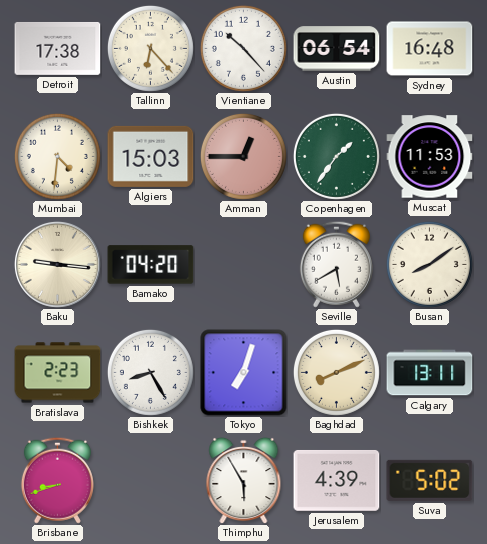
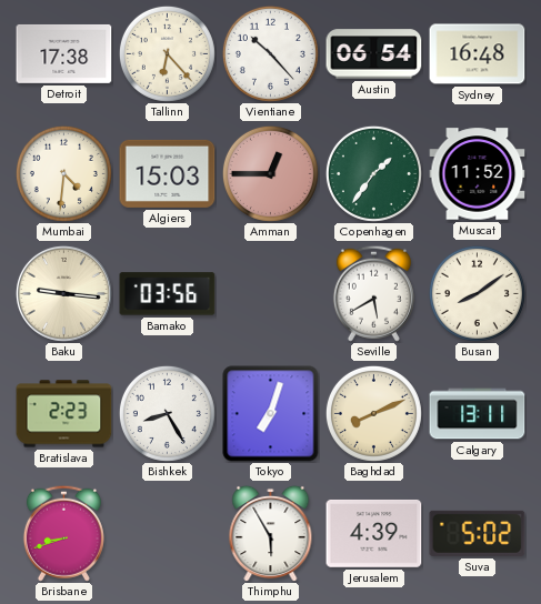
Muscat: 11:53 -> 11:52
Bamako: 04:20 -> 03:56
